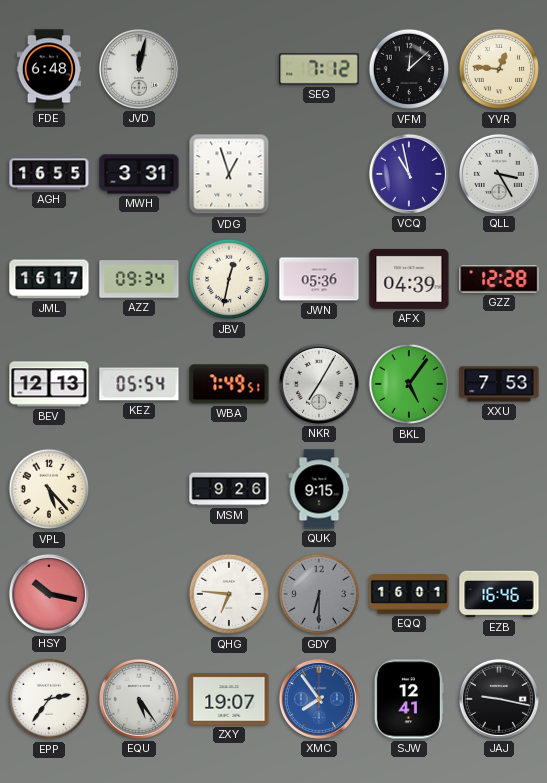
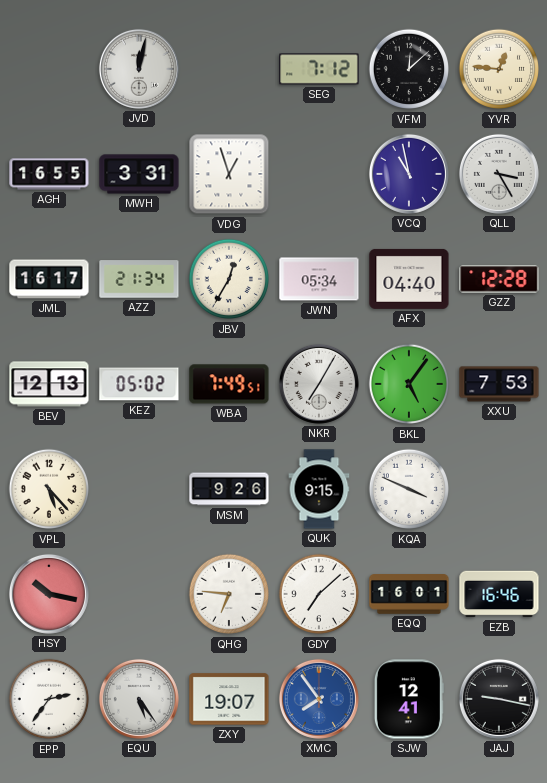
FDE: 6:48 -> none
AZZ: 09:34 -> 21:34
JBV: 12:32 -> 12:35
JWN: 05:36 -> 05:34
AFX: 04:39 -> 04:40
KEZ: 05:54 -> 05:02
KQA: none -> 3:49
GDY: 6:30 -> 7:08
GDY dial: grey -> white
